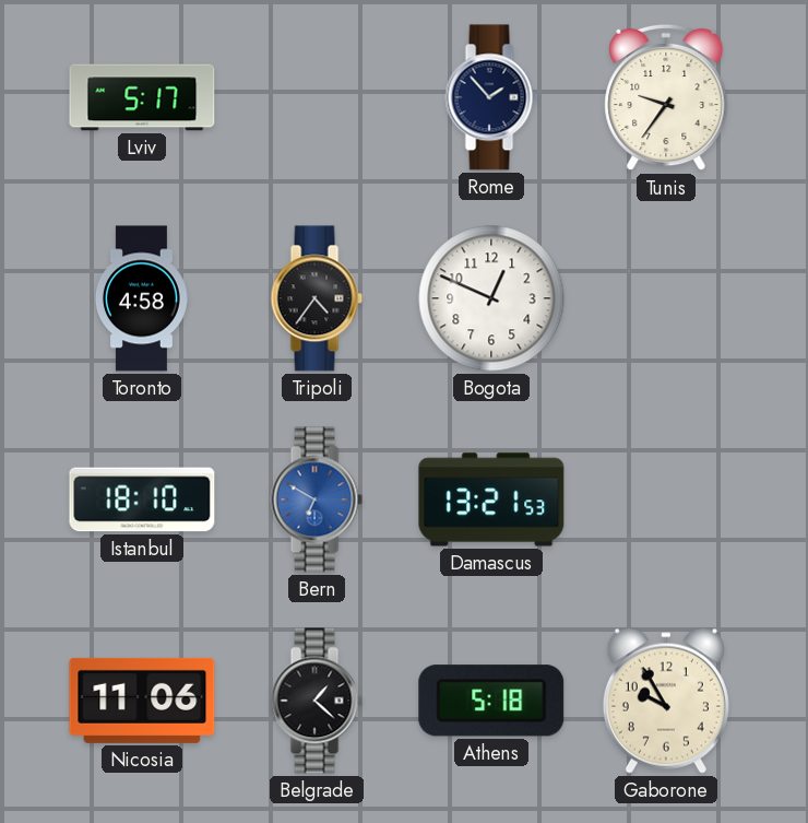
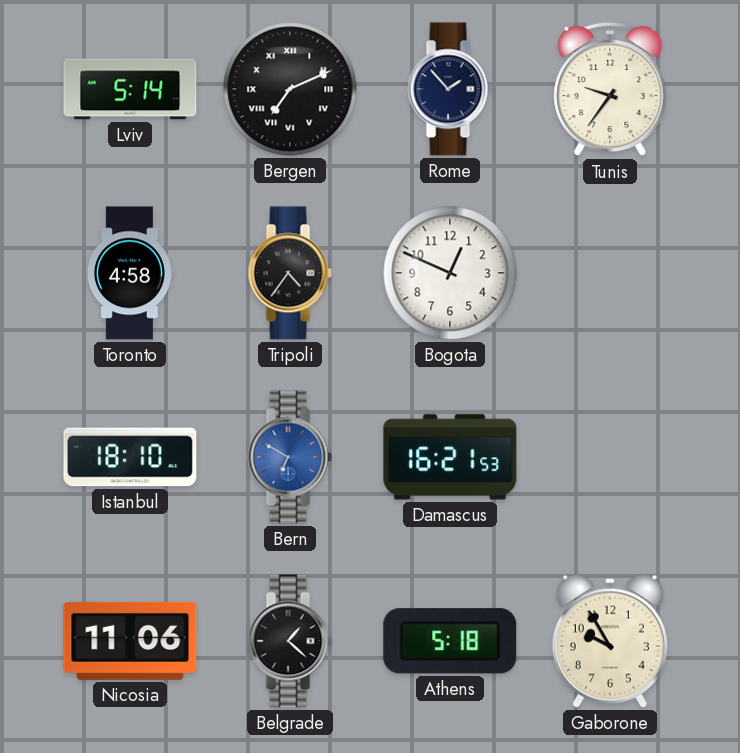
Lviv: 5:17 -> 5:14
Bergen: none -> 7:11
Damascus: 13:21 -> 16:21
